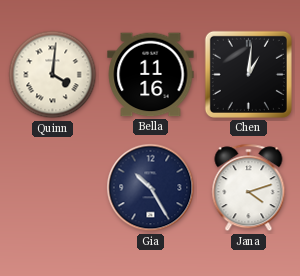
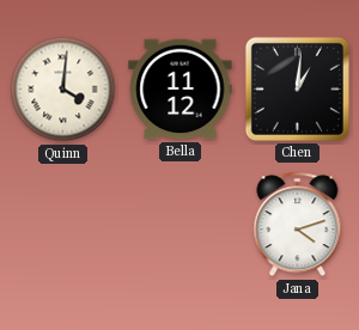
Bella: 11:16 -> 11:12
Gia: 10:25 -> none
